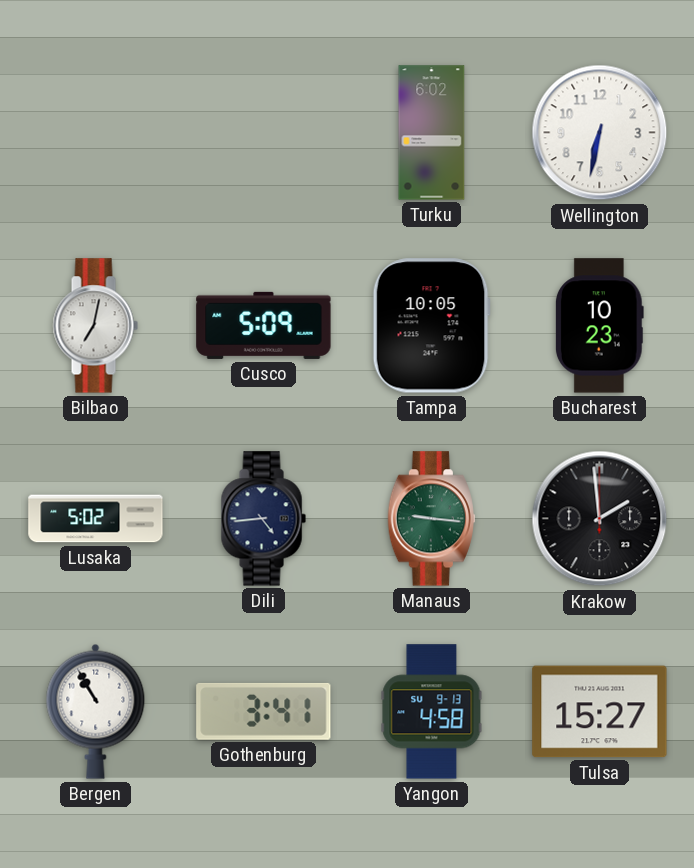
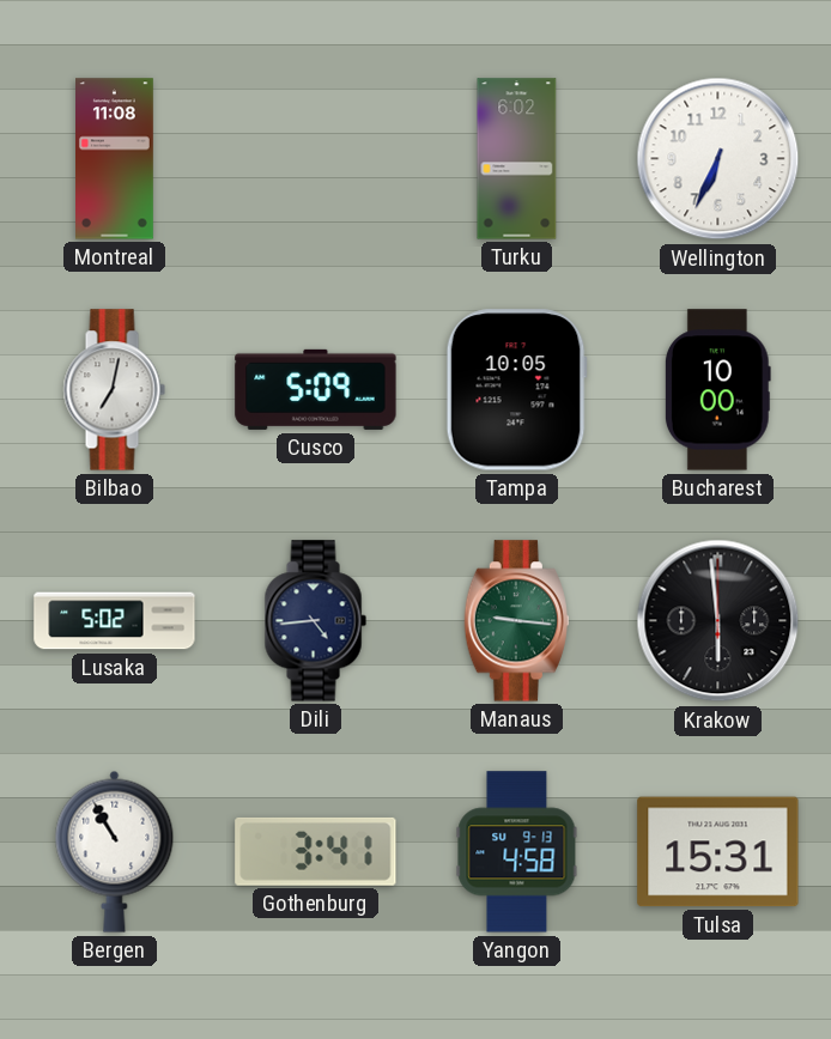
Montreal: none -> 11:08
Wellington: 6:32 -> 6:34
Bucharest: 10:23 -> 10:00
Krakow: 1:59 -> 5:59
Tulsa: 15:27 -> 15:31
